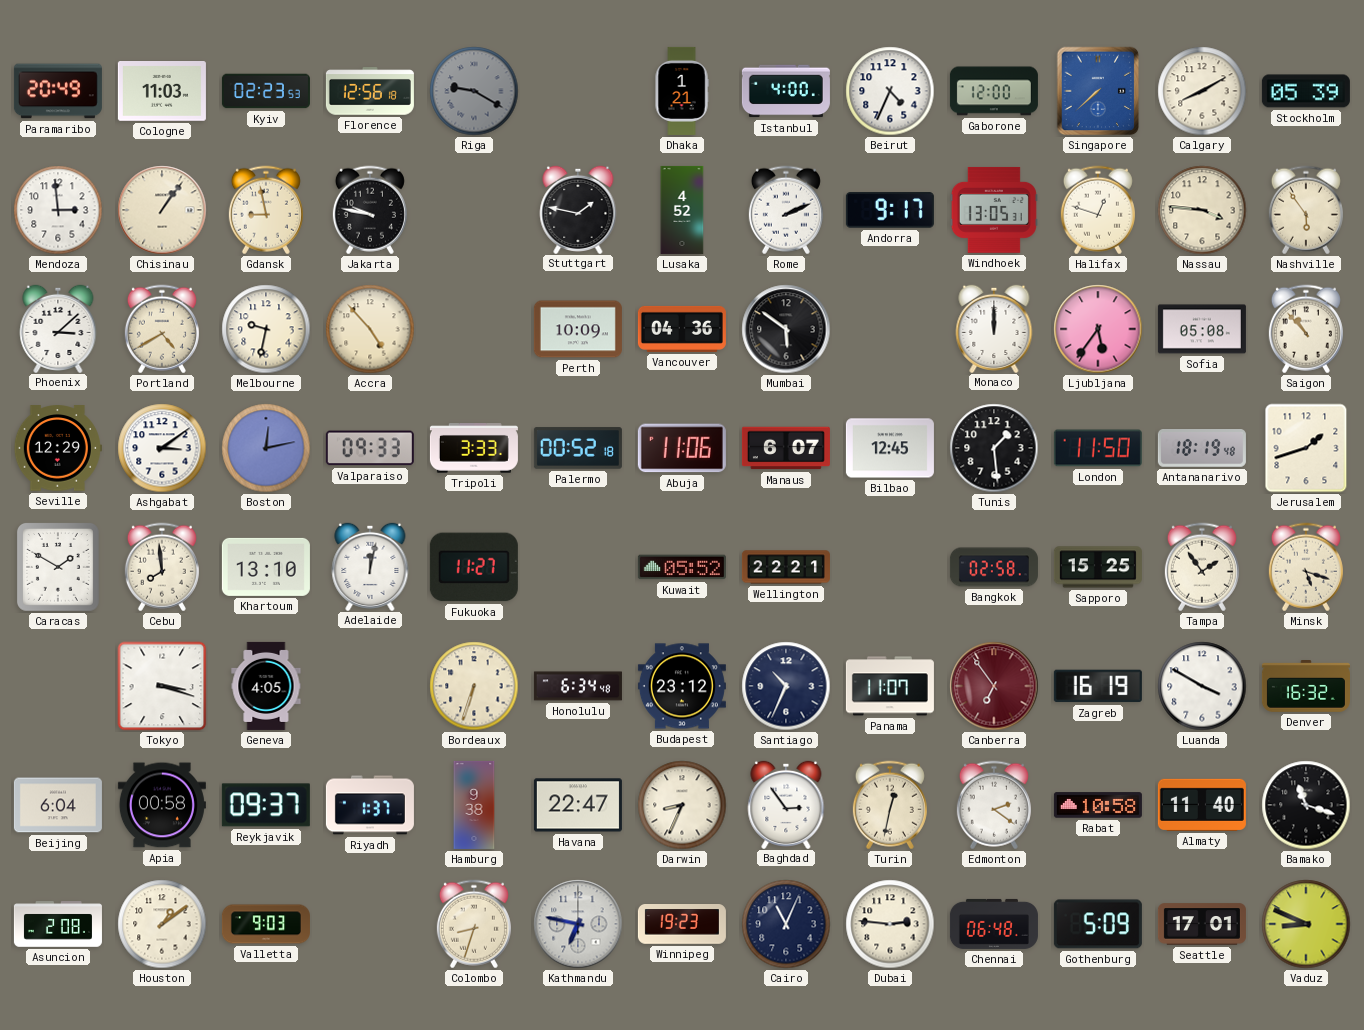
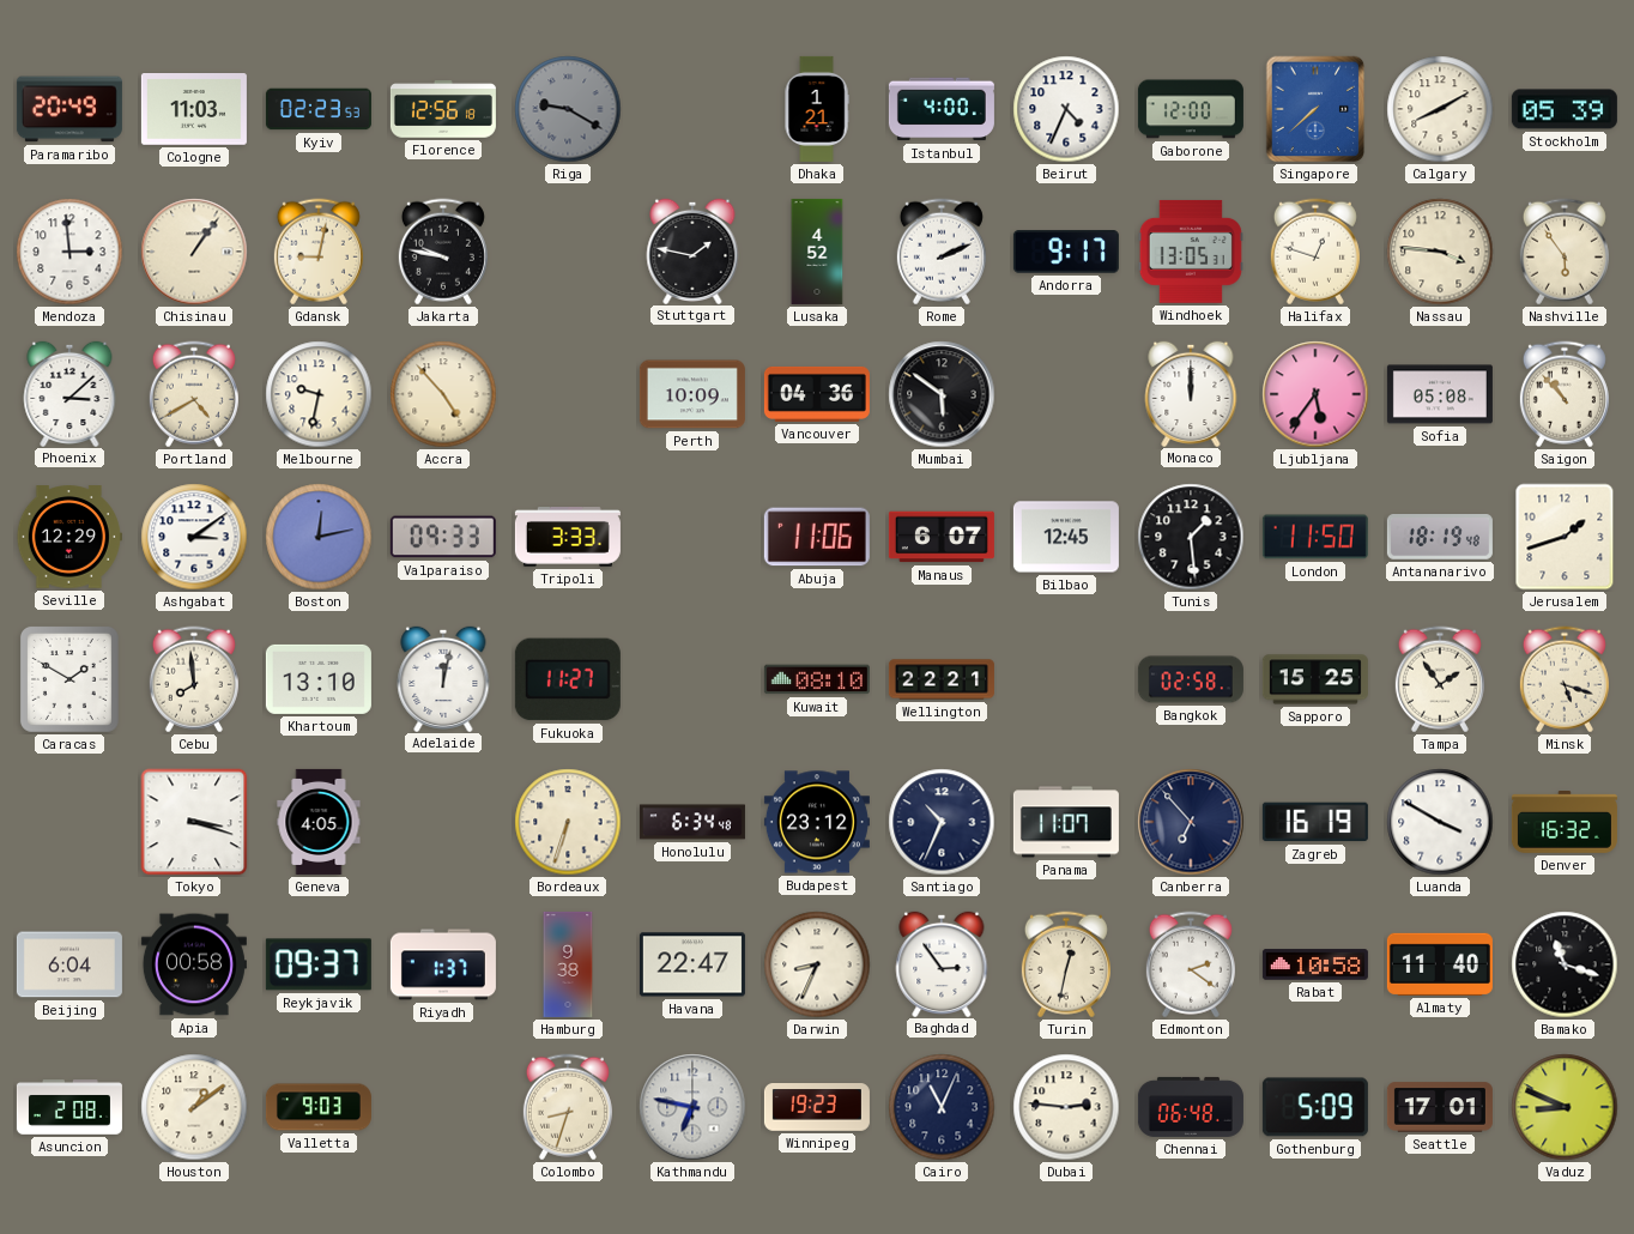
Gdansk: 8:58 -> 9:02
Palermo: 00:52 -> none
Kuwait: 05:52 -> 08:10
Canberra: 6:54 -> 6:53
Canberra dial: burgundy -> navy
